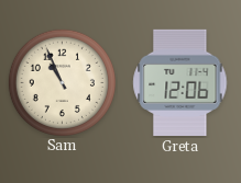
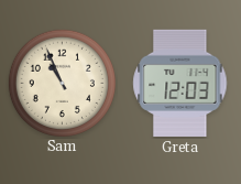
Greta: 12:06 -> 12:03
